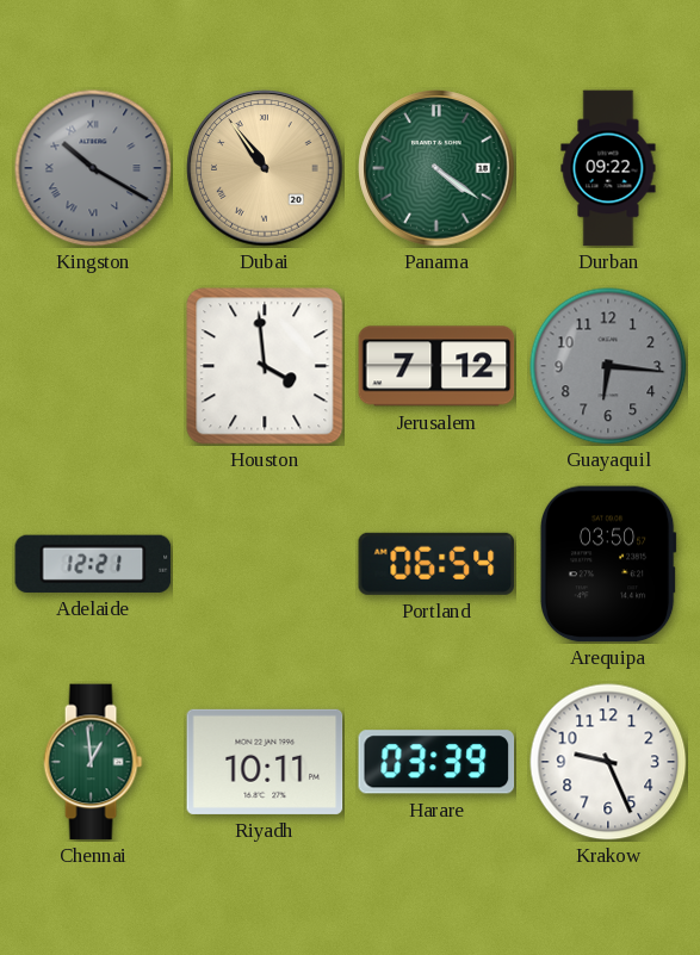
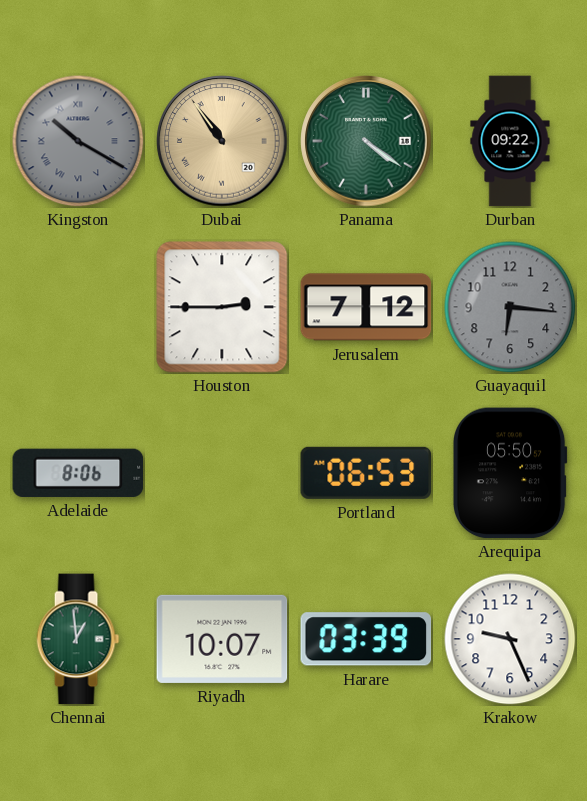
Houston: 3:59 -> 2:45
Adelaide: 12:21 -> 8:06
Portland: 06:54 -> 06:53
Arequipa: 03:50 -> 05:50
Riyadh: 10:11 -> 10:07
